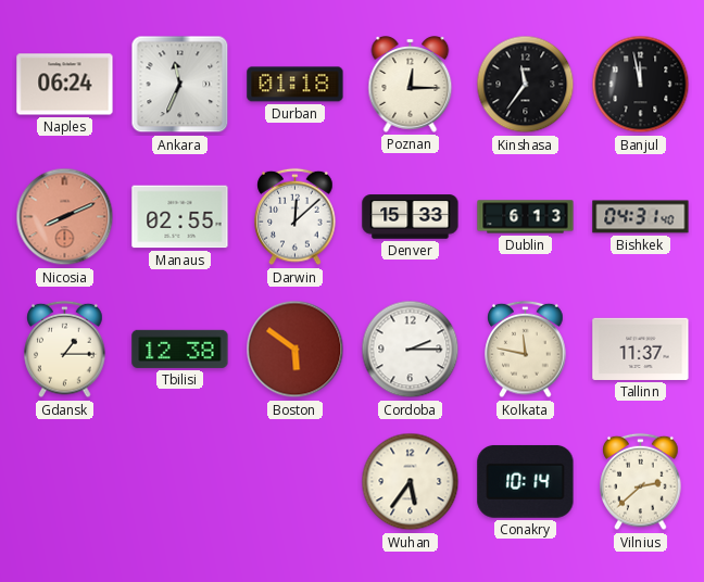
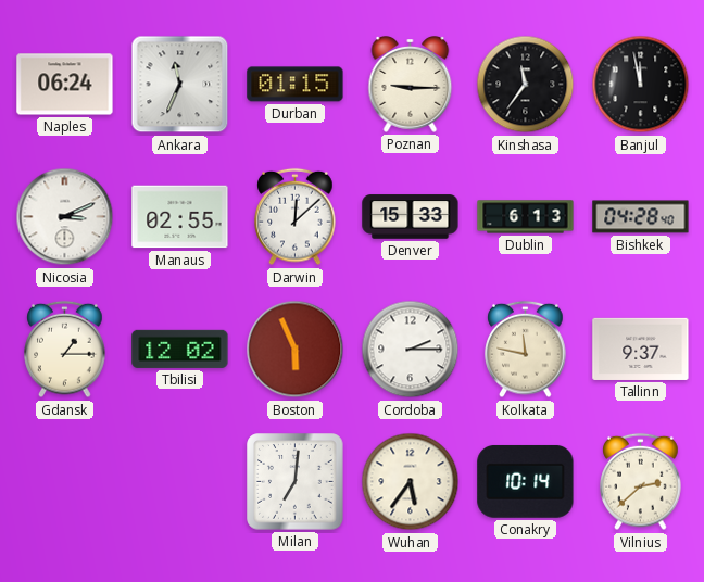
Durban: 01:18 -> 01:15
Poznan: 12:15 -> 9:15
Nicosia: 8:11 -> 3:11
Nicosia dial: salmon -> white
Bishkek: 04:31 -> 04:28
Tbilisi: 12:38 -> 12:02
Boston: 5:51 -> 5:56
Tallinn: 11:37 -> 9:37
Milan: none -> 7:01
